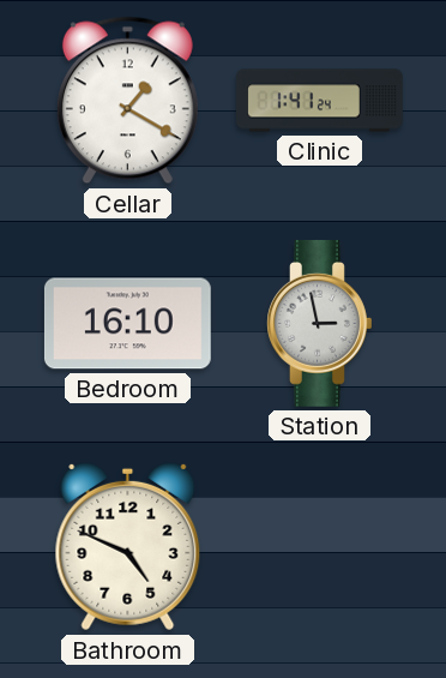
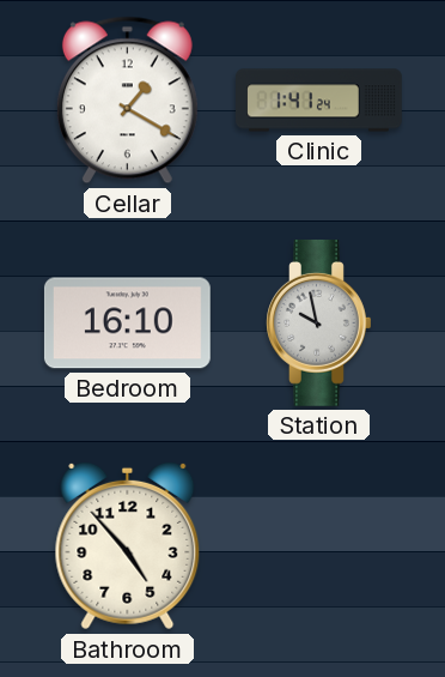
Station: 2:58 -> 9:58
Bathroom: 4:49 -> 4:53
